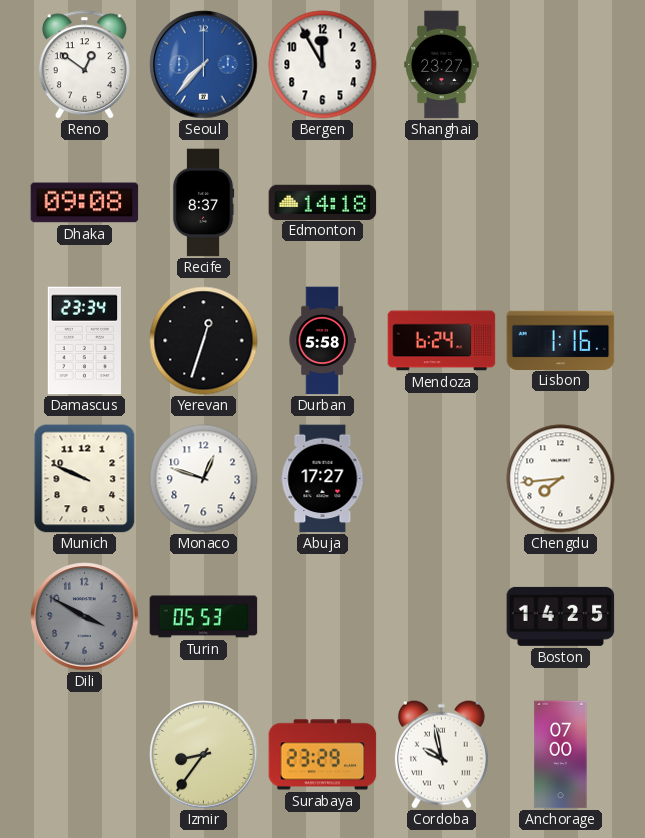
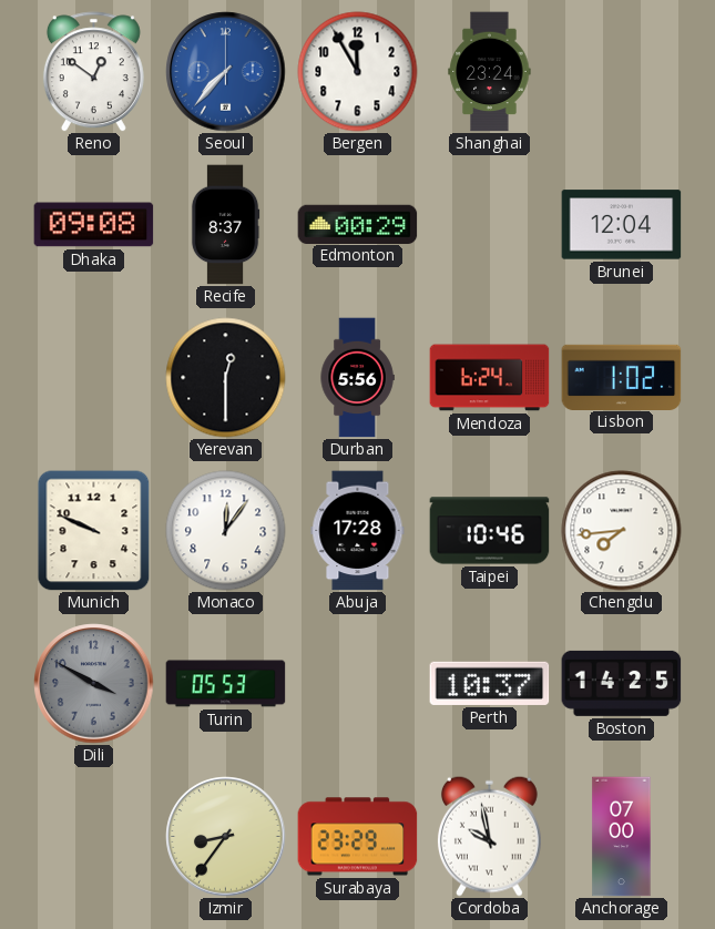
Shanghai: 23:27 -> 23:24
Edmonton: 14:18 -> 00:29
Brunei: none -> 12:04
Damascus: 23:34 -> none
Yerevan: 12:33 -> 12:30
Durban: 5:58 -> 5:56
Lisbon: 1:16 -> 1:02
Monaco: 12:48 -> 12:06
Abuja: 17:27 -> 17:28
Taipei: none -> 10:46
Perth: none -> 10:37
